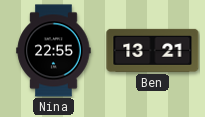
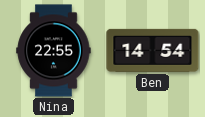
Ben: 13:21 -> 14:54
